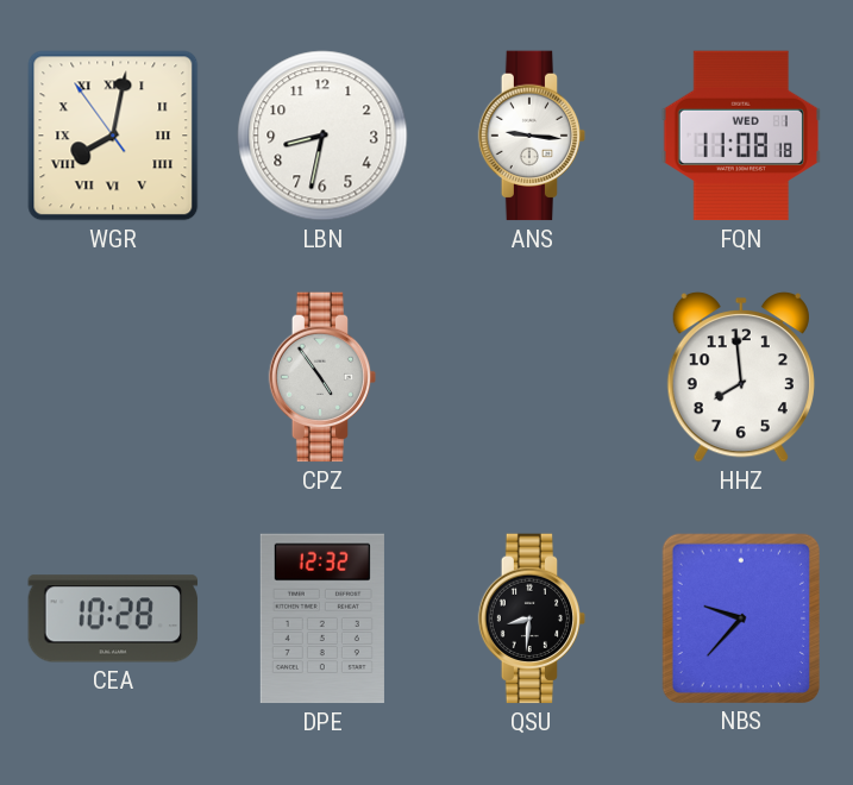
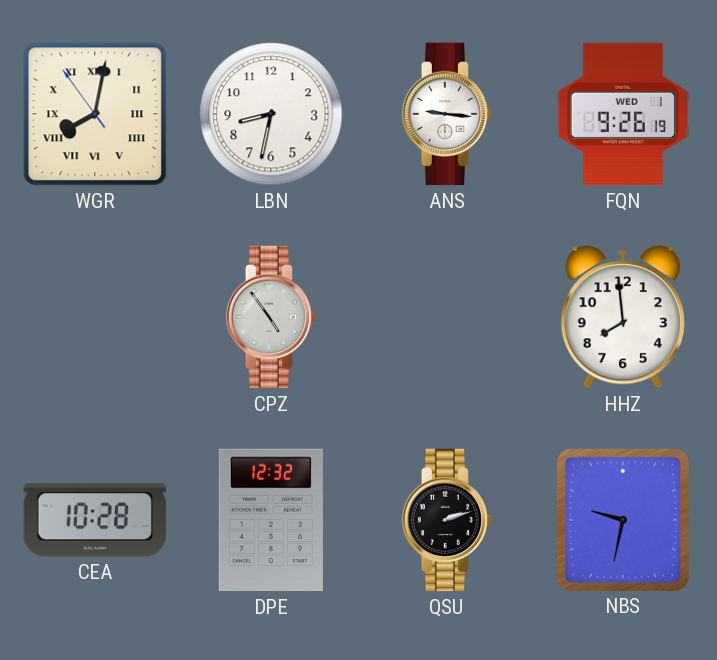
FQN: 11:08 -> 9:26
QSU: 8:31 -> 2:12
NBS: 9:37 -> 9:32
